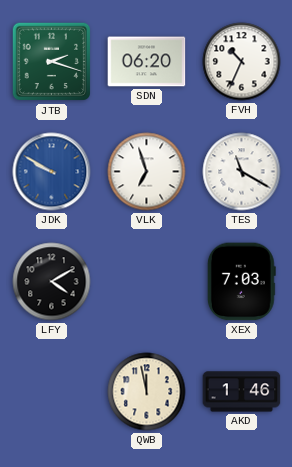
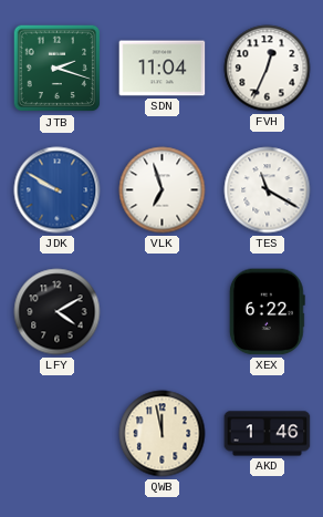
SDN: 06:20 -> 11:04
FVH: 10:34 -> 12:34
XEX: 7:03 -> 6:22
